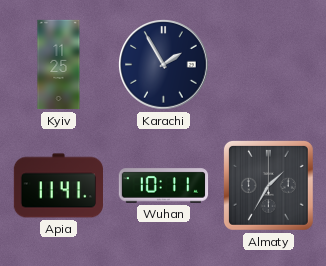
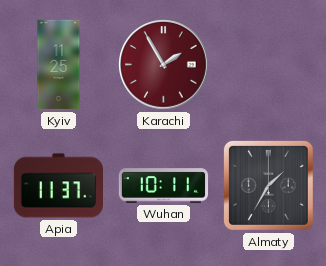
Karachi dial: navy -> burgundy
Apia: 11:41 -> 11:37
